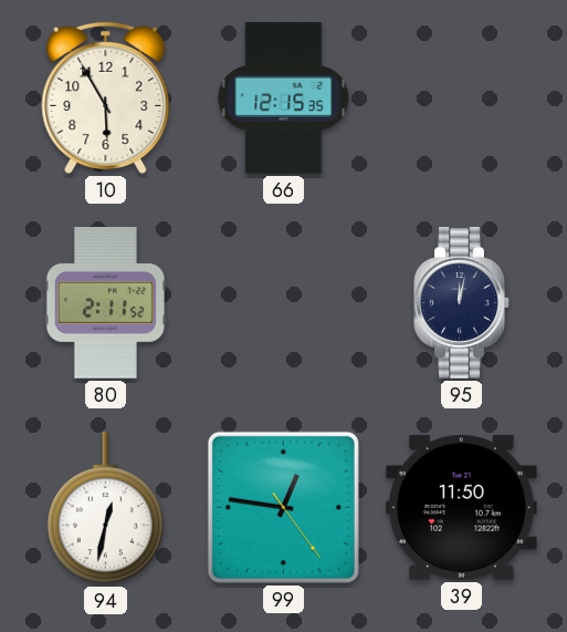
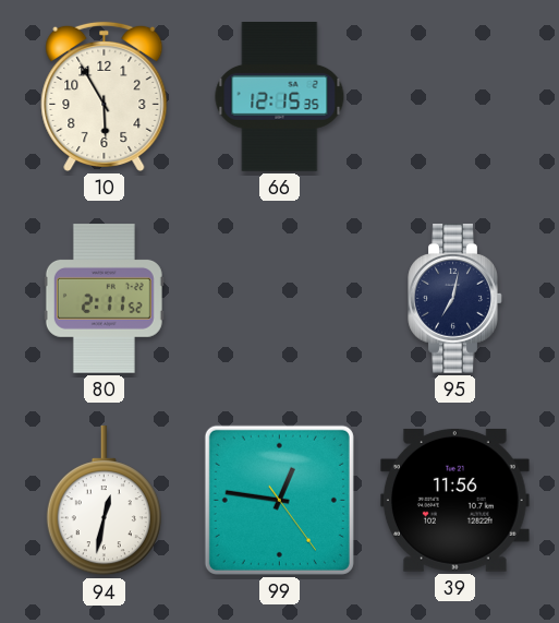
95: 12:02 -> 7:02
39: 11:50 -> 11:56
